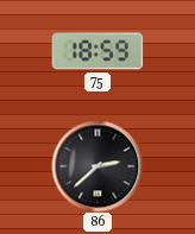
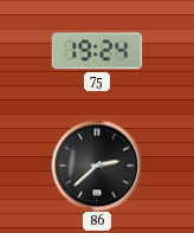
75: 18:59 -> 19:24
